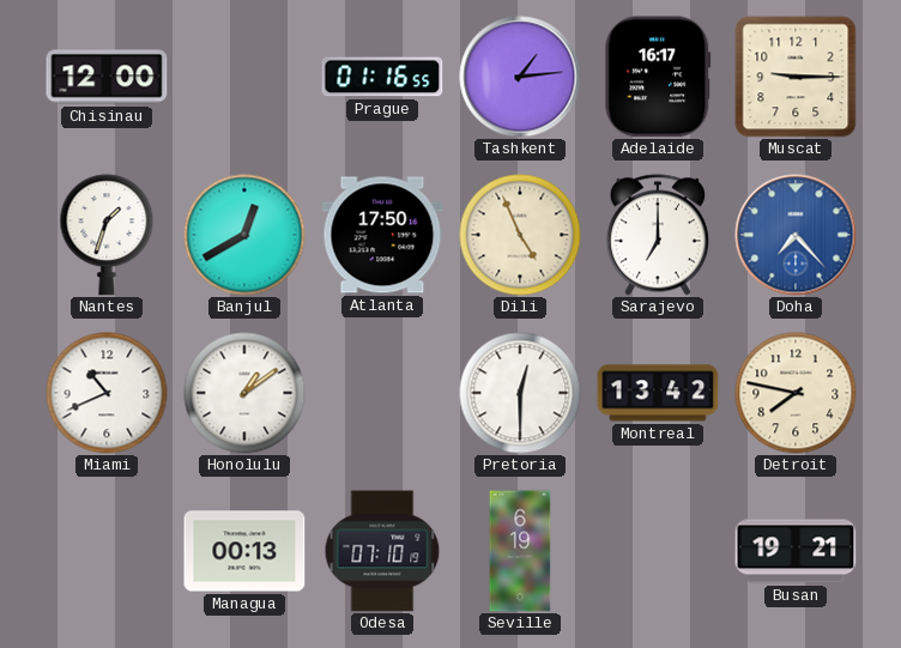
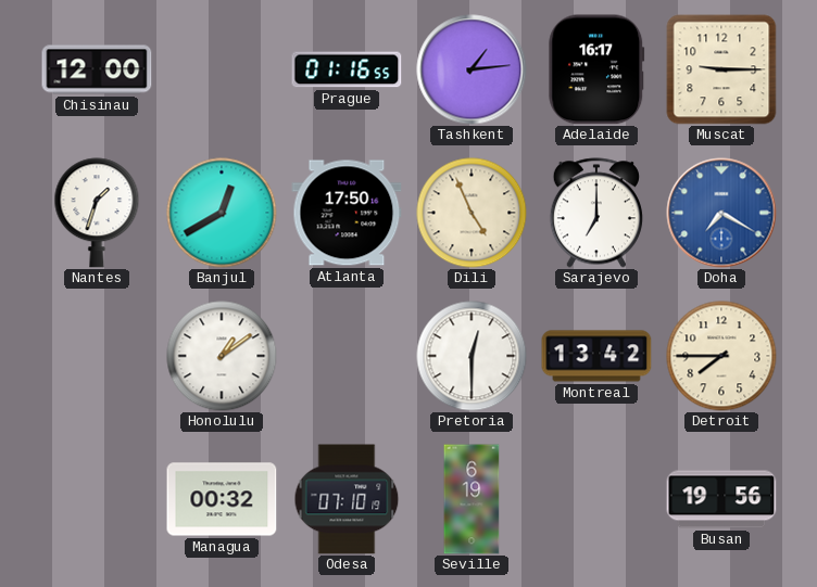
Doha: 7:23 -> 7:20
Miami: 10:41 -> none
Detroit: 7:47 -> 7:45
Managua: 00:13 -> 00:32
Busan: 19:21 -> 19:56
